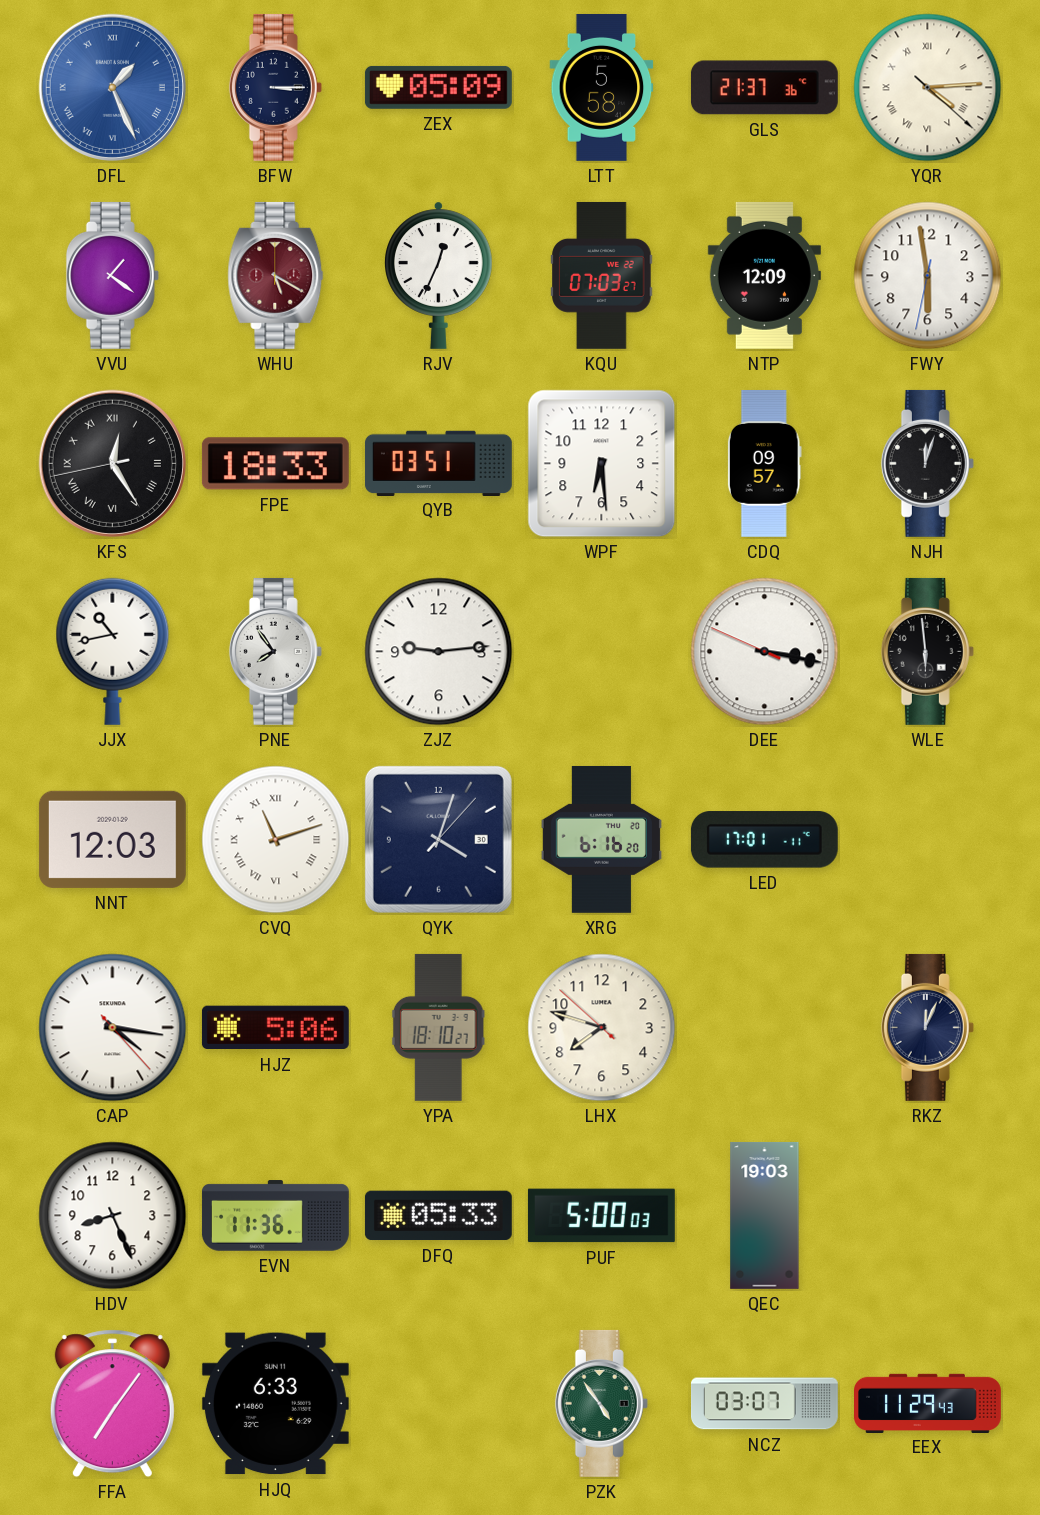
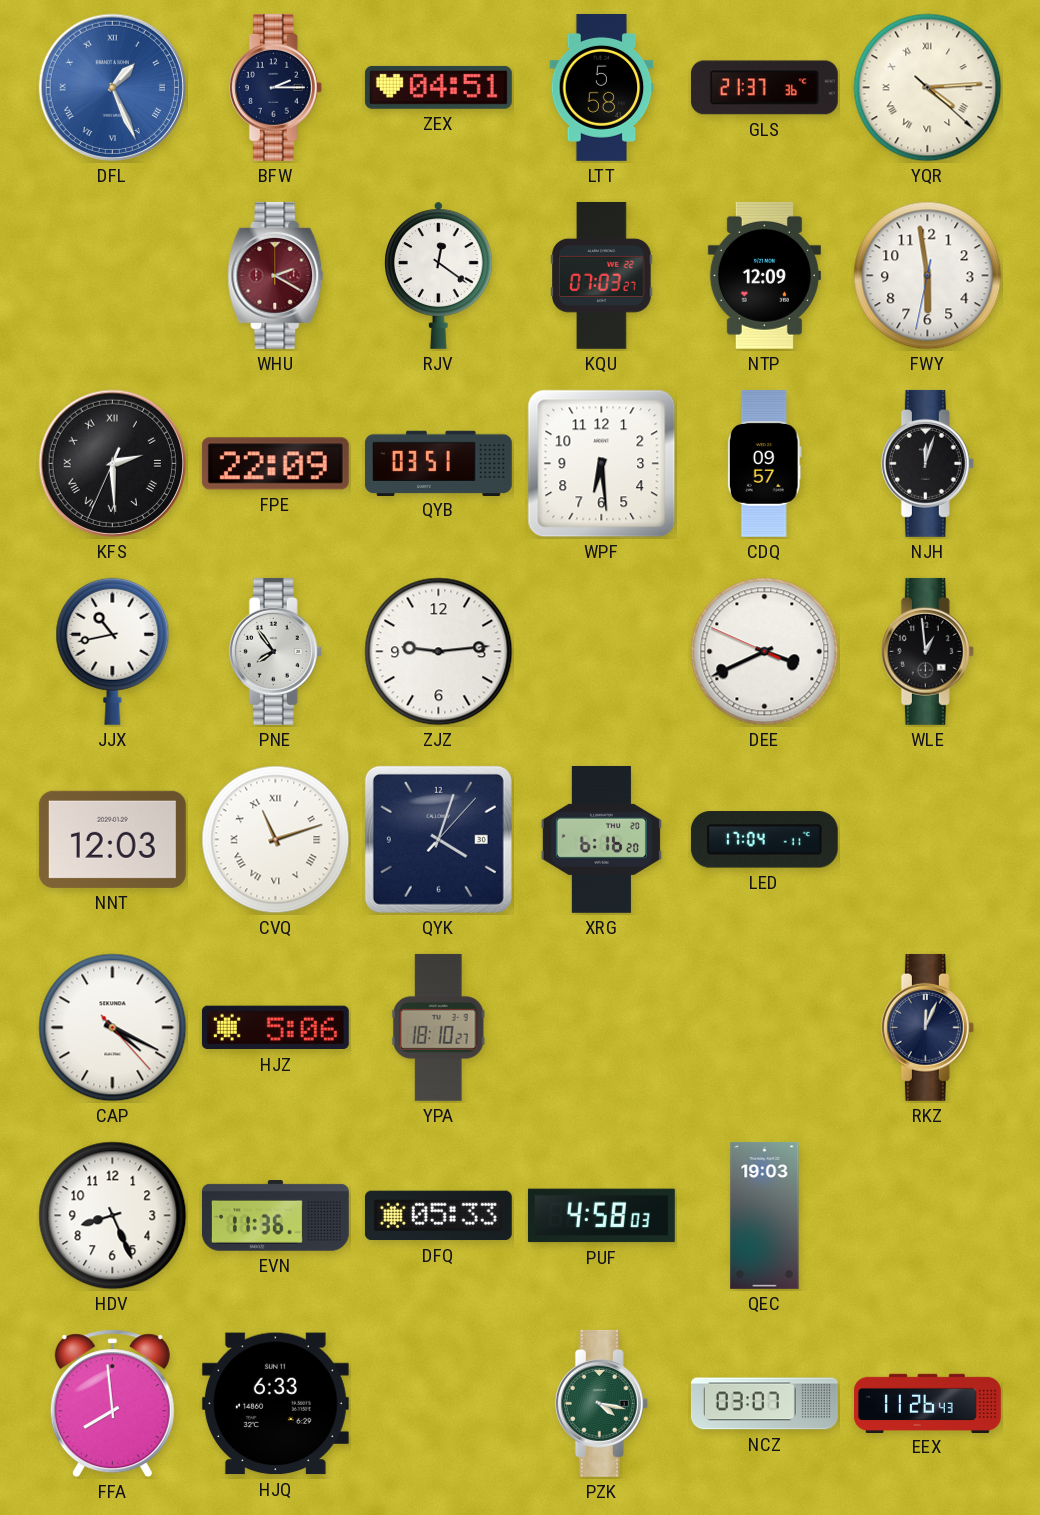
BFW: 3:15 -> 2:15
ZEX: 05:09 -> 04:51
VVU: 1:21 -> none
WHU: 5:20 -> 2:20
RJV: 12:34 -> 12:21
KFS: 12:24 -> 2:29
FPE: 18:33 -> 22:09
DEE: 3:16 -> 3:40
WLE: 5:59 -> 12:59
LED: 17:01 -> 17:04
CAP: 4:16 -> 4:19
LHX: 7:47 -> none
PUF: 5:00 -> 4:58
FFA: 7:06 -> 7:59
PZK: 4:54 -> 4:17
EEX: 11:29 -> 11:26
